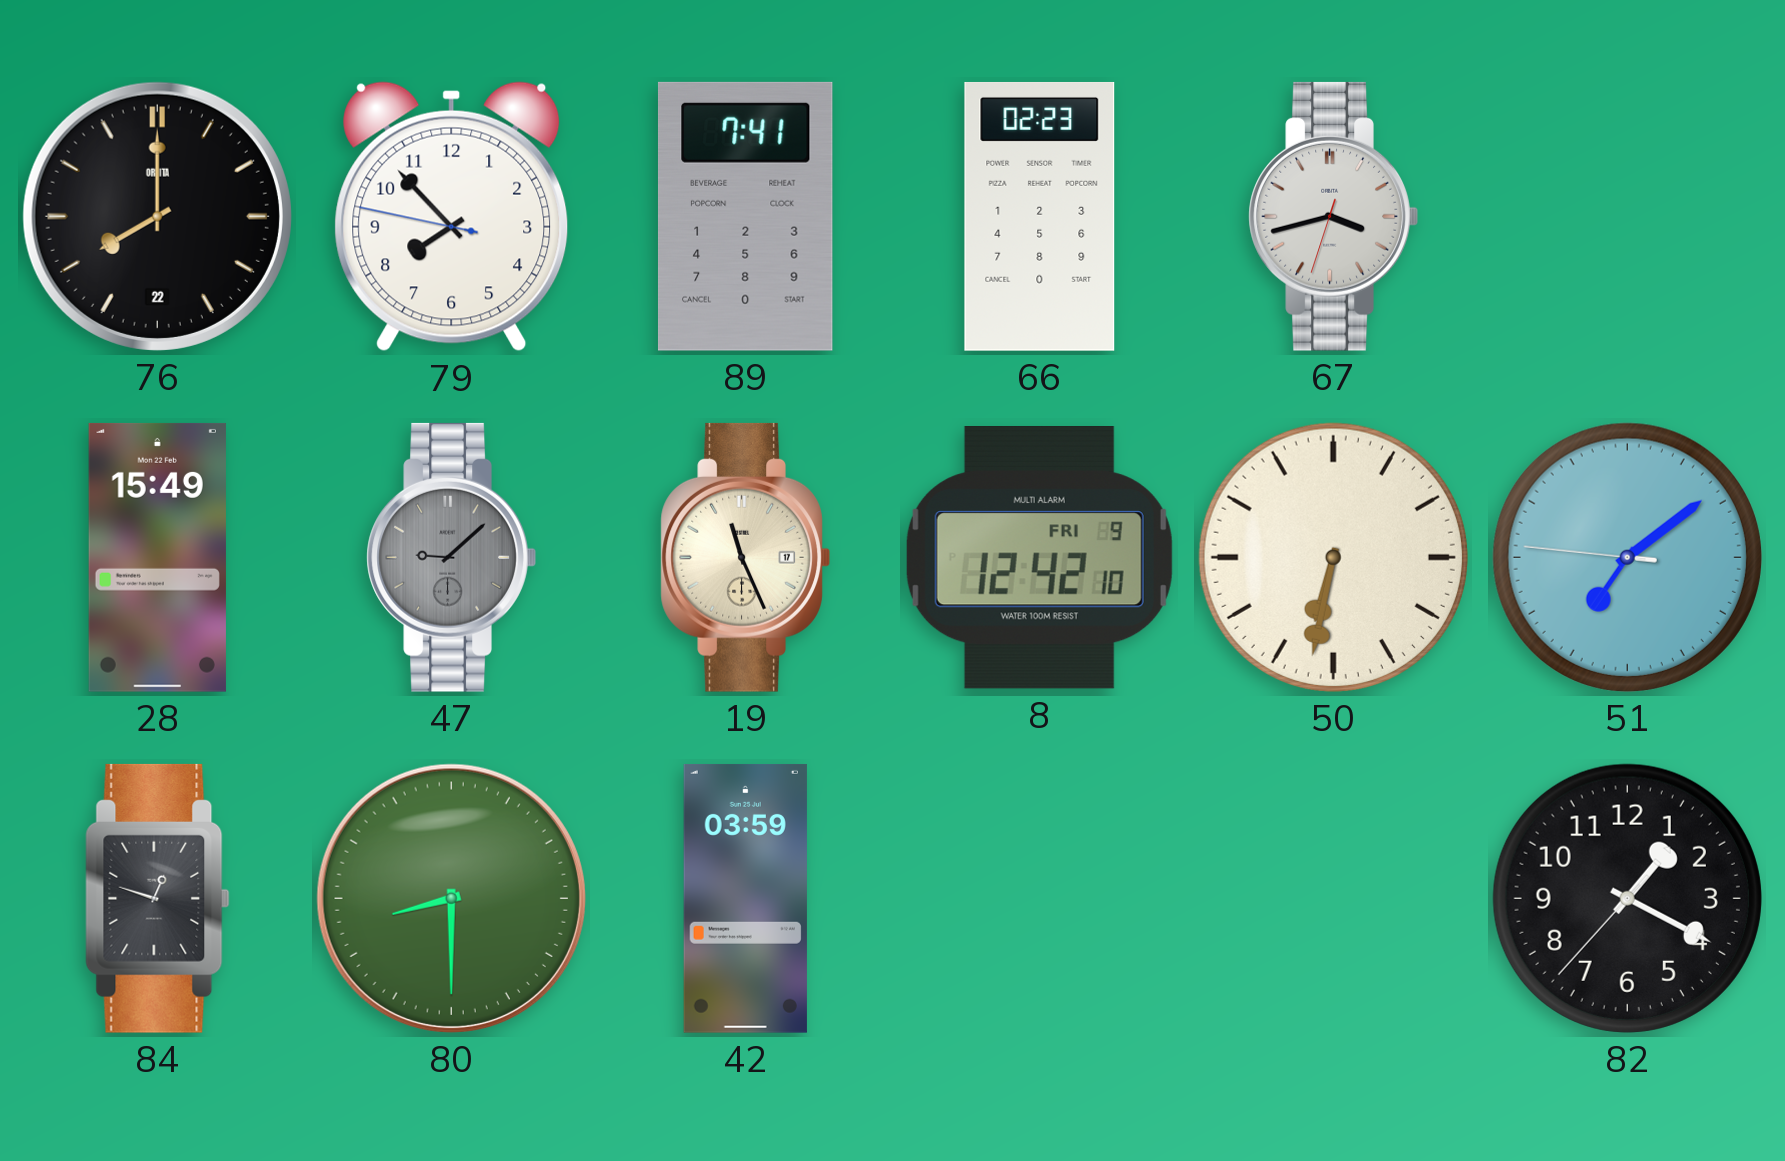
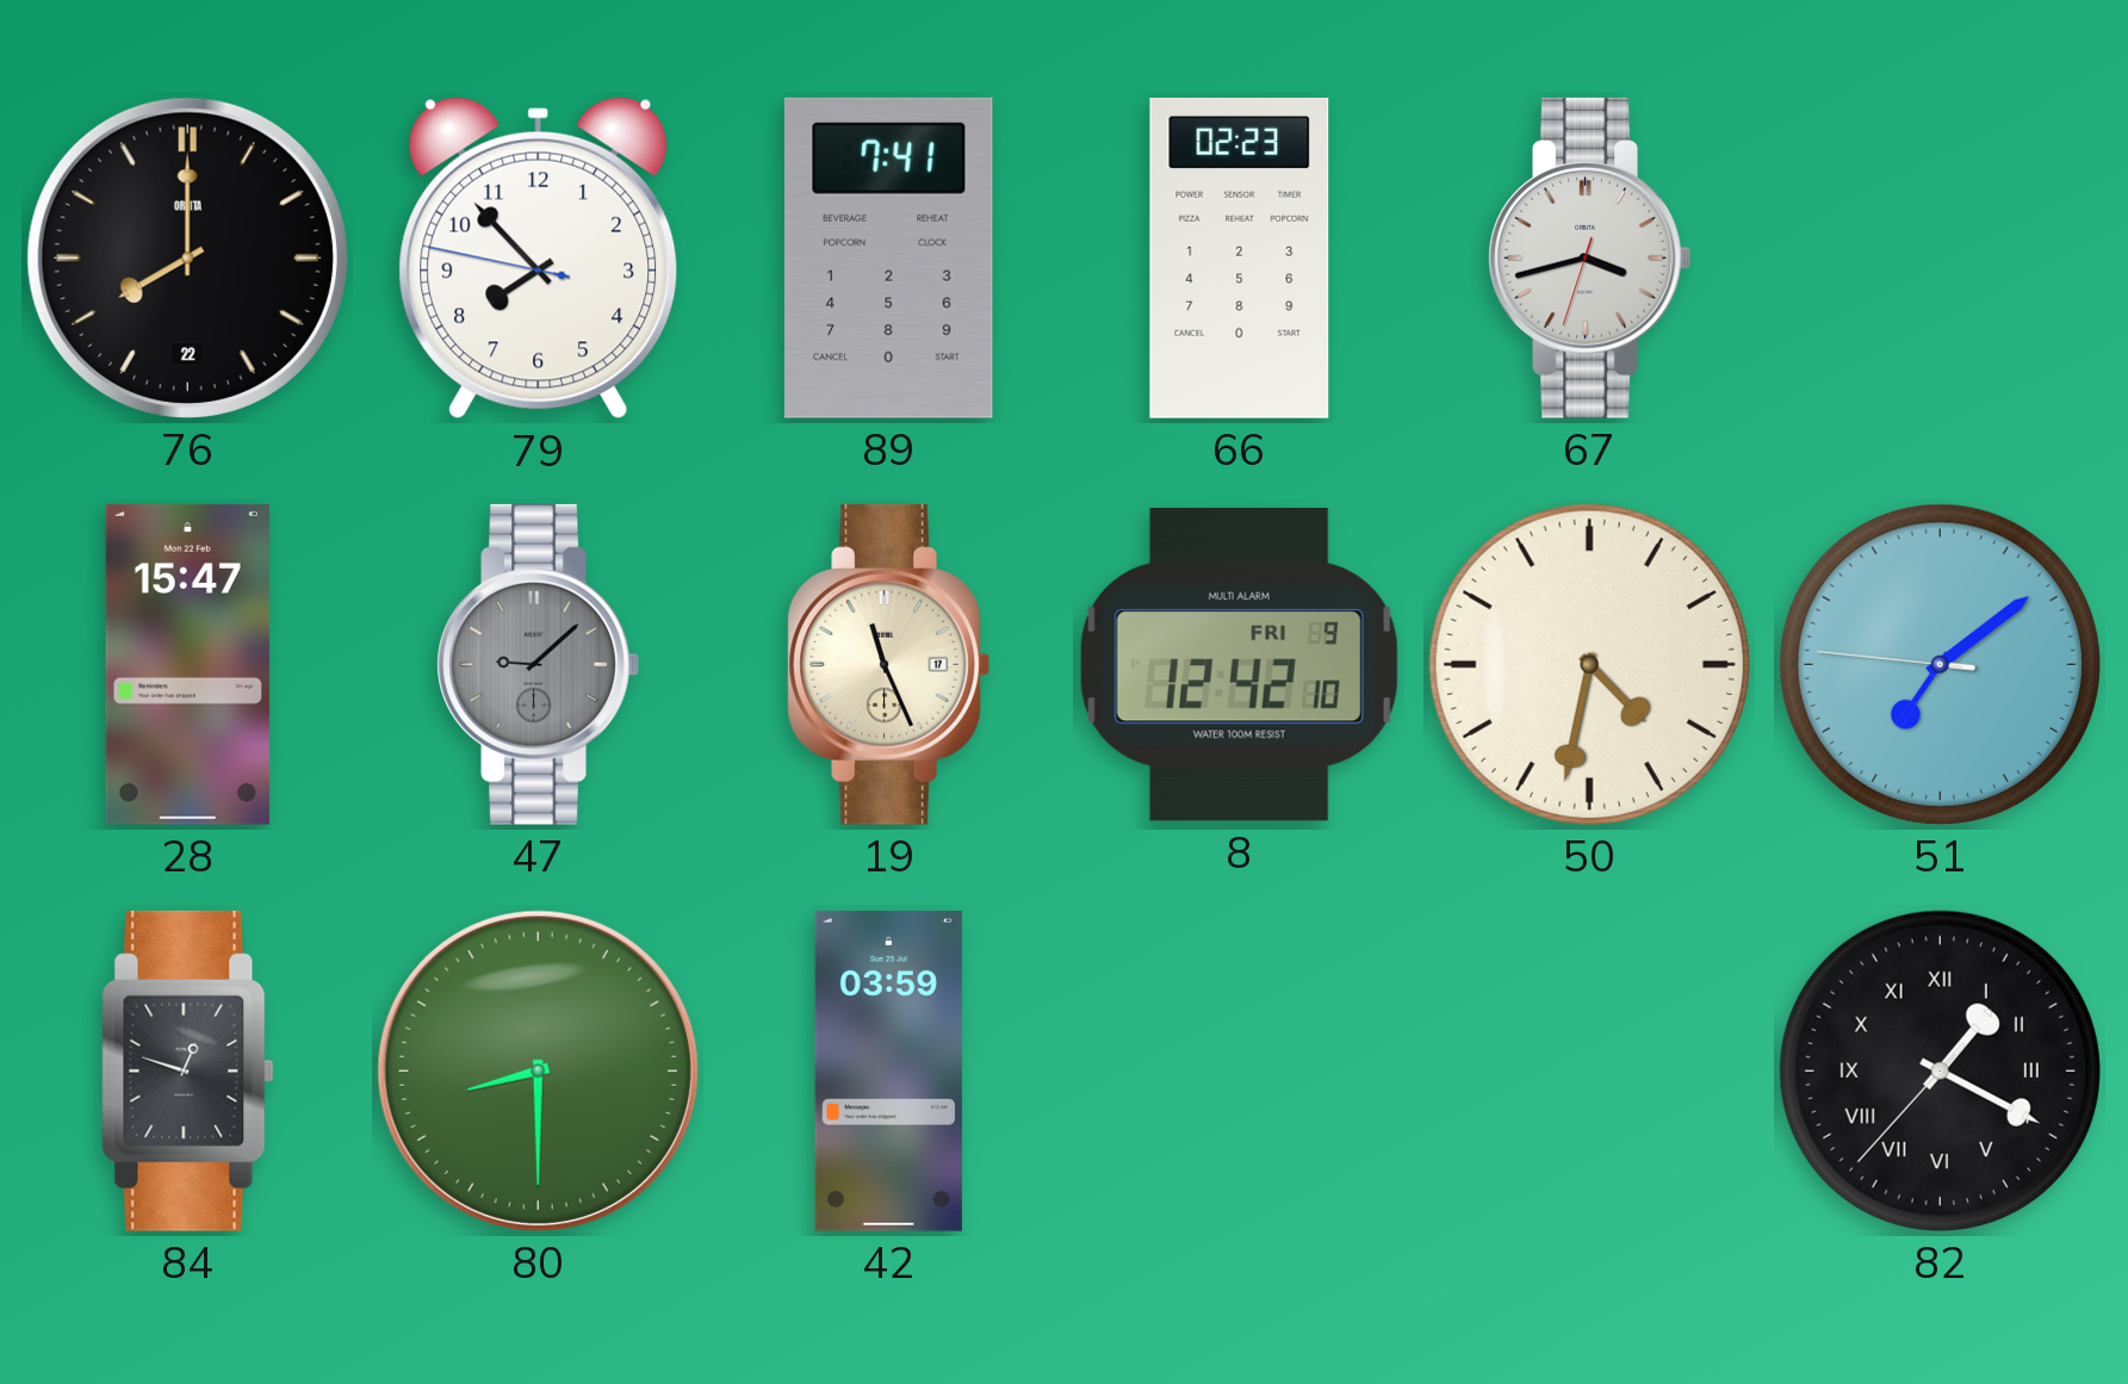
28: 15:49 -> 15:47
50: 6:32 -> 4:32
82 numerals: Arabic -> Roman
